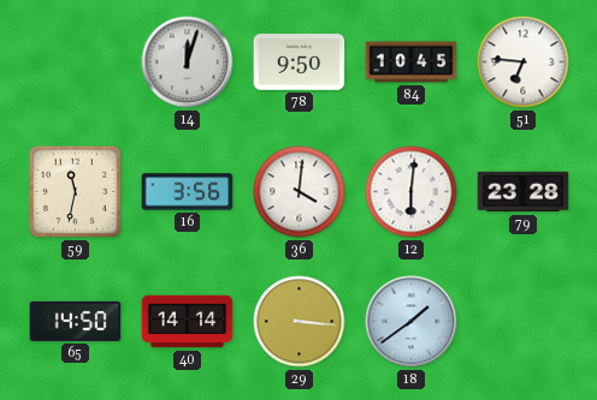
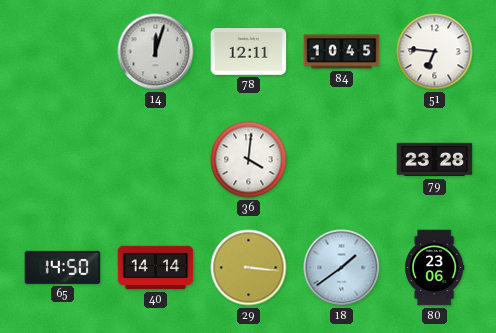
78: 9:50 -> 12:11
59: 11:32 -> none
16: 3:56 -> none
12: 6:01 -> none
80: none -> 23:06
